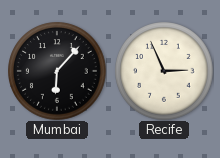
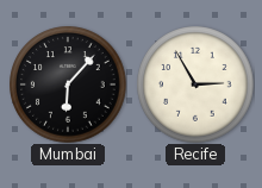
Recife: 2:56 -> 2:55
